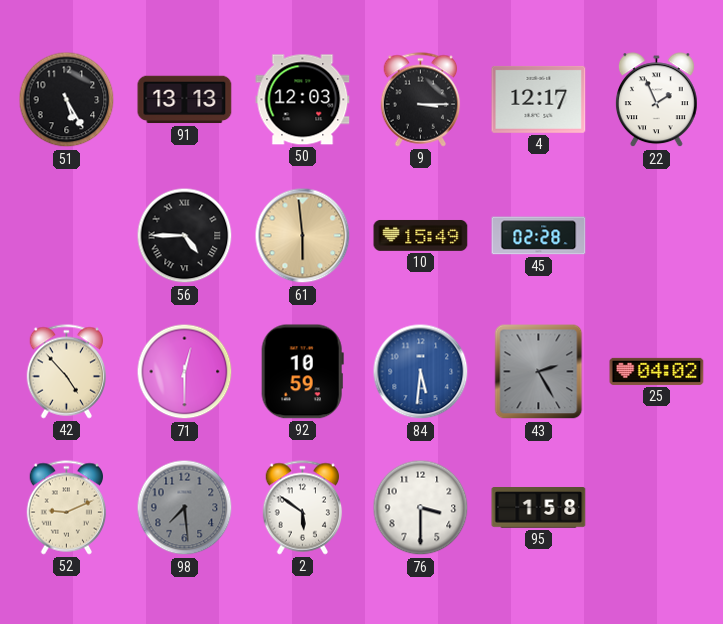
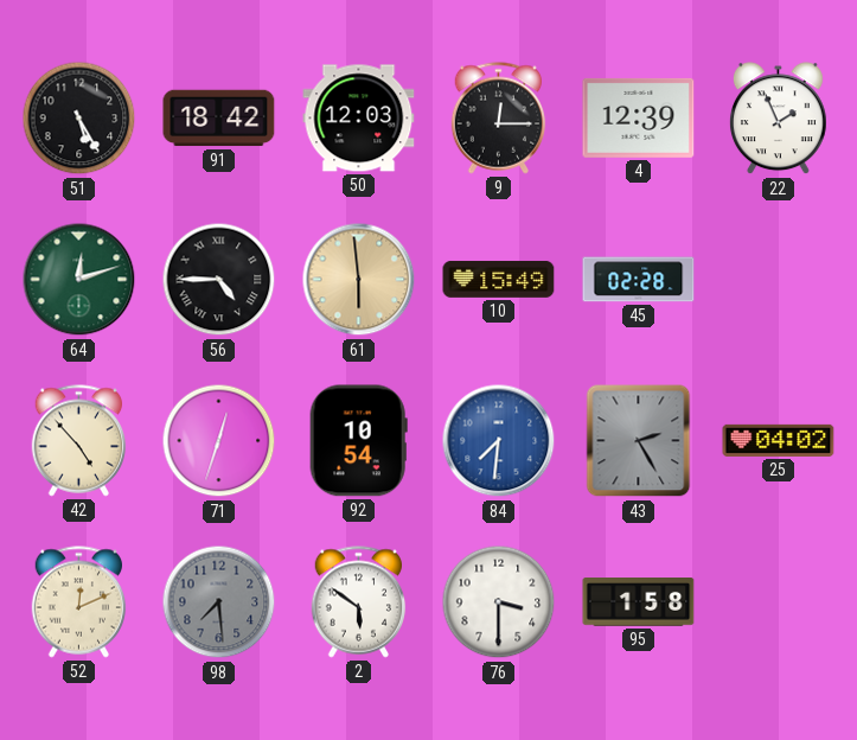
91: 13:13 -> 18:42
9: 3:15 -> 12:15
4: 12:17 -> 12:39
64: none -> 12:12
71: 12:30 -> 12:33
92: 10:59 -> 10:54
84: 5:31 -> 7:31
52: 9:11 -> 12:11
